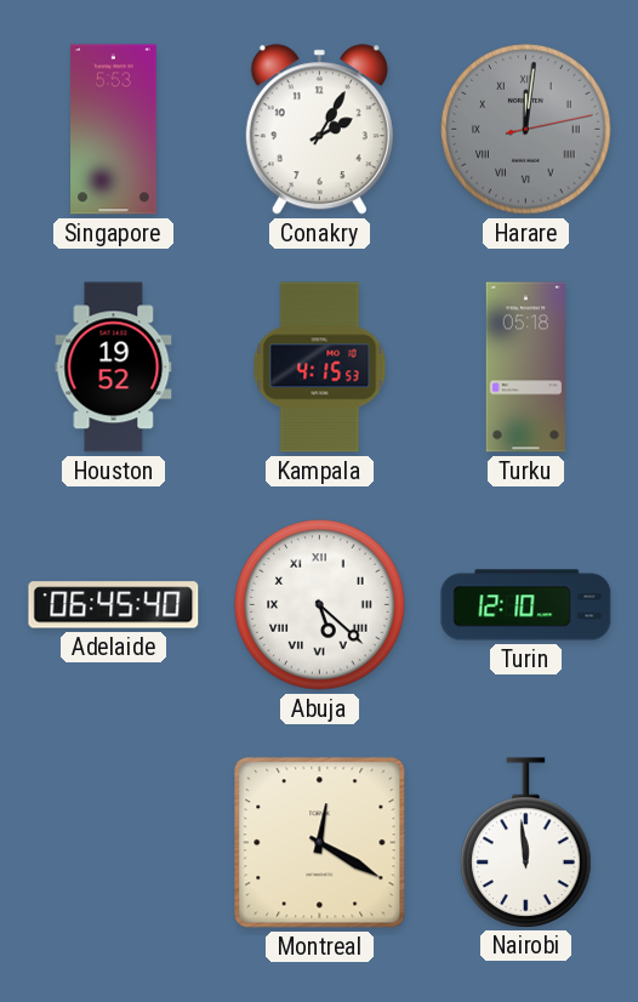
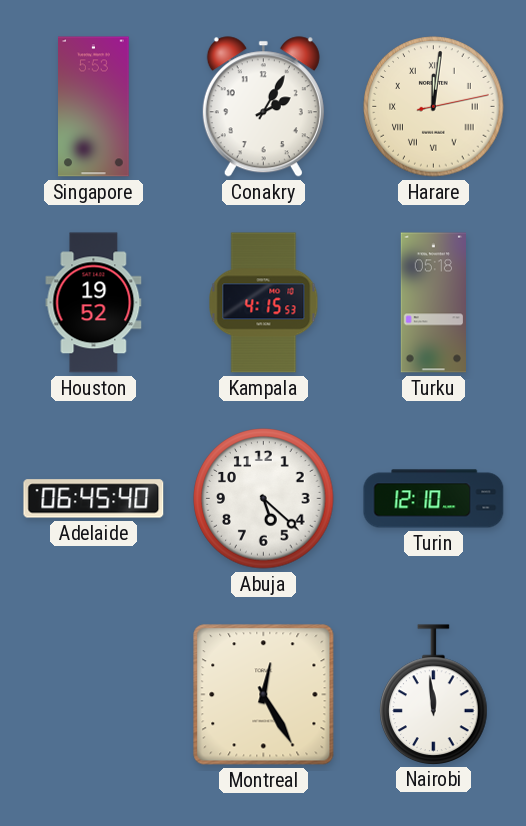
Harare dial: grey -> cream
Abuja numerals: Roman -> Arabic
Montreal: 12:20 -> 12:25
